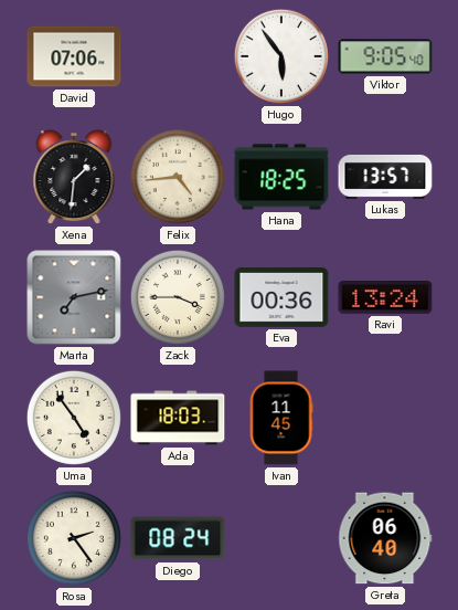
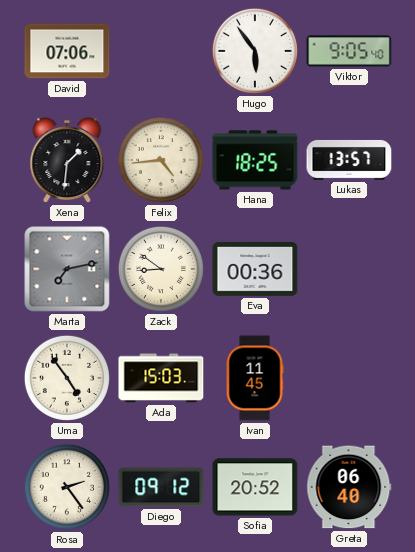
Zack: 3:45 -> 8:51
Ravi: 13:24 -> none
Ada: 18:03 -> 15:03
Diego: 08:24 -> 09:12
Sofia: none -> 20:52
